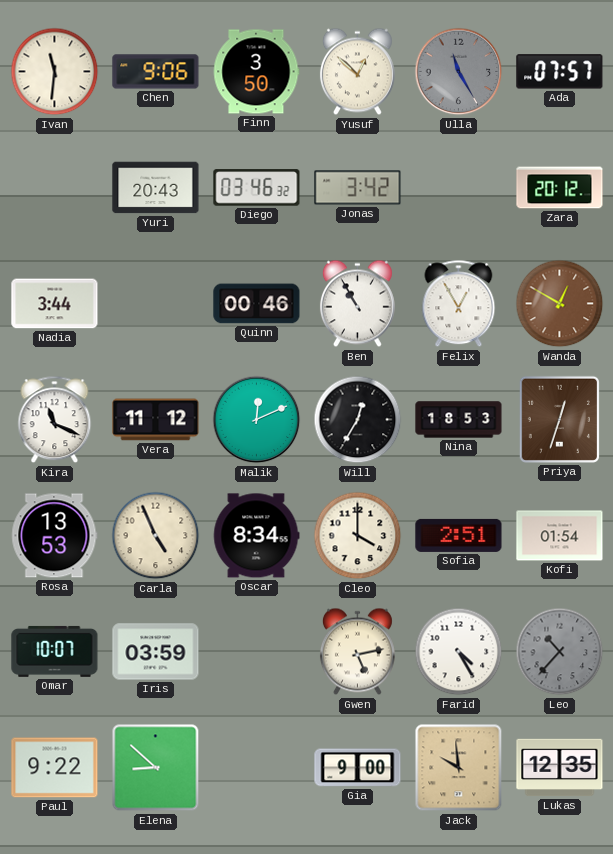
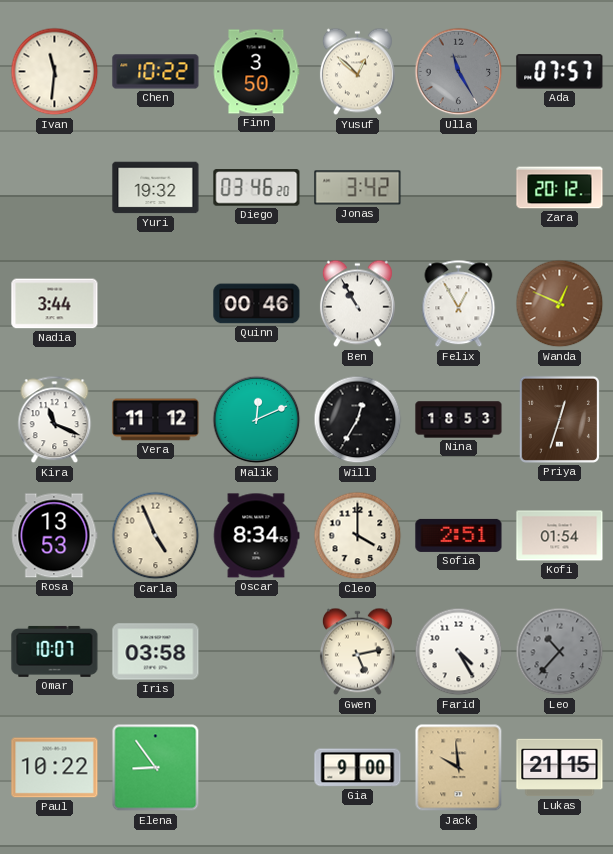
Chen: 9:06 -> 10:22
Yuri: 20:43 -> 19:32
Diego: 03:46:32 -> 03:46:20
Wanda: 12:50 -> 12:49
Iris: 03:59 -> 03:58
Paul: 9:22 -> 10:22
Elena: 8:52 -> 8:54
Lukas: 12:35 -> 21:15
